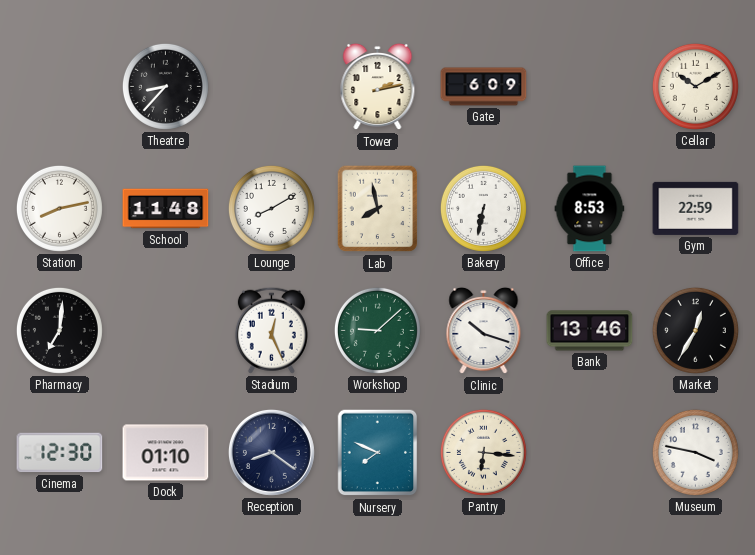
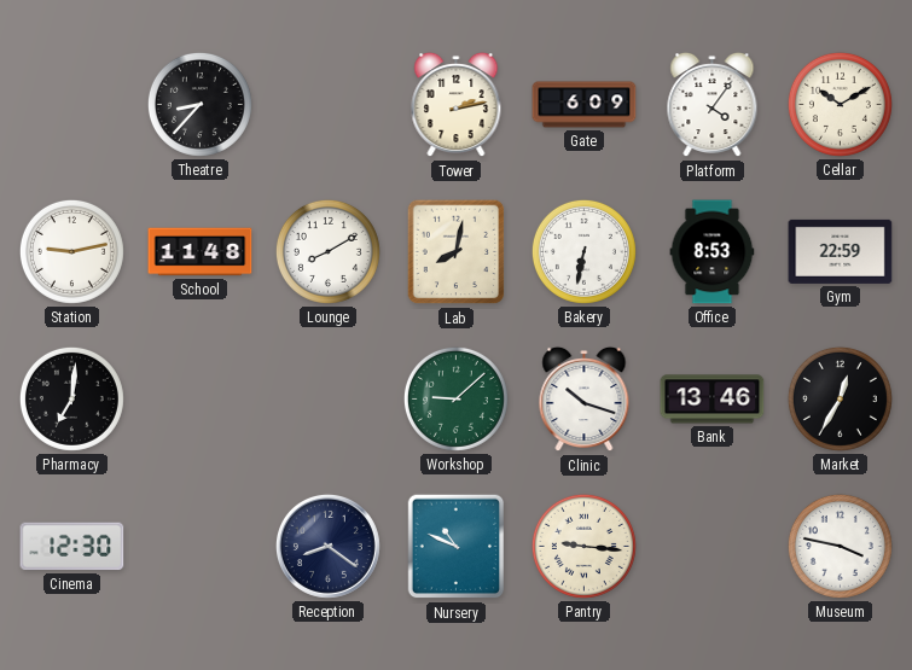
Platform: none -> 4:06
Station: 8:13 -> 9:13
Lab: 7:58 -> 8:02
Stadium: 12:26 -> none
Dock: 01:10 -> none
Nursery: 7:49 -> 10:49
Pantry: 6:16 -> 9:16
